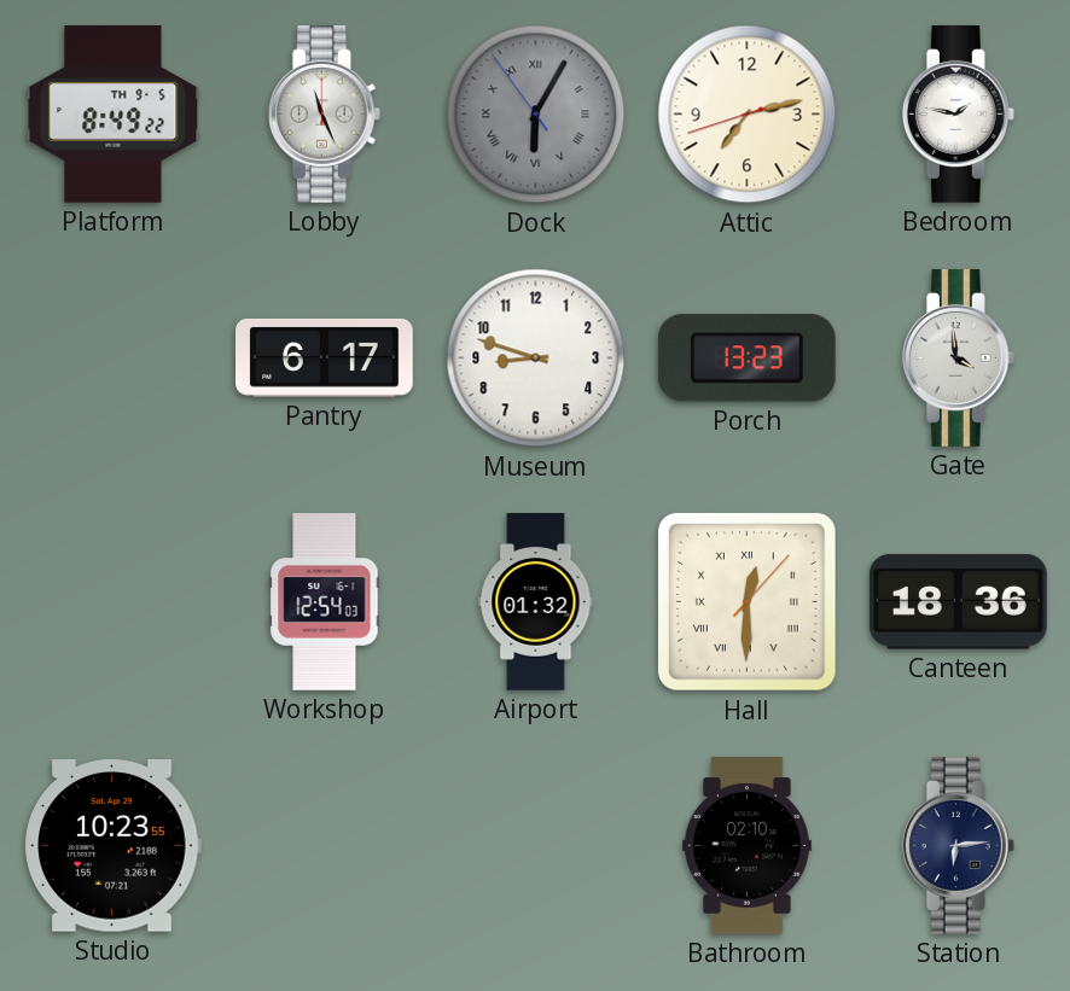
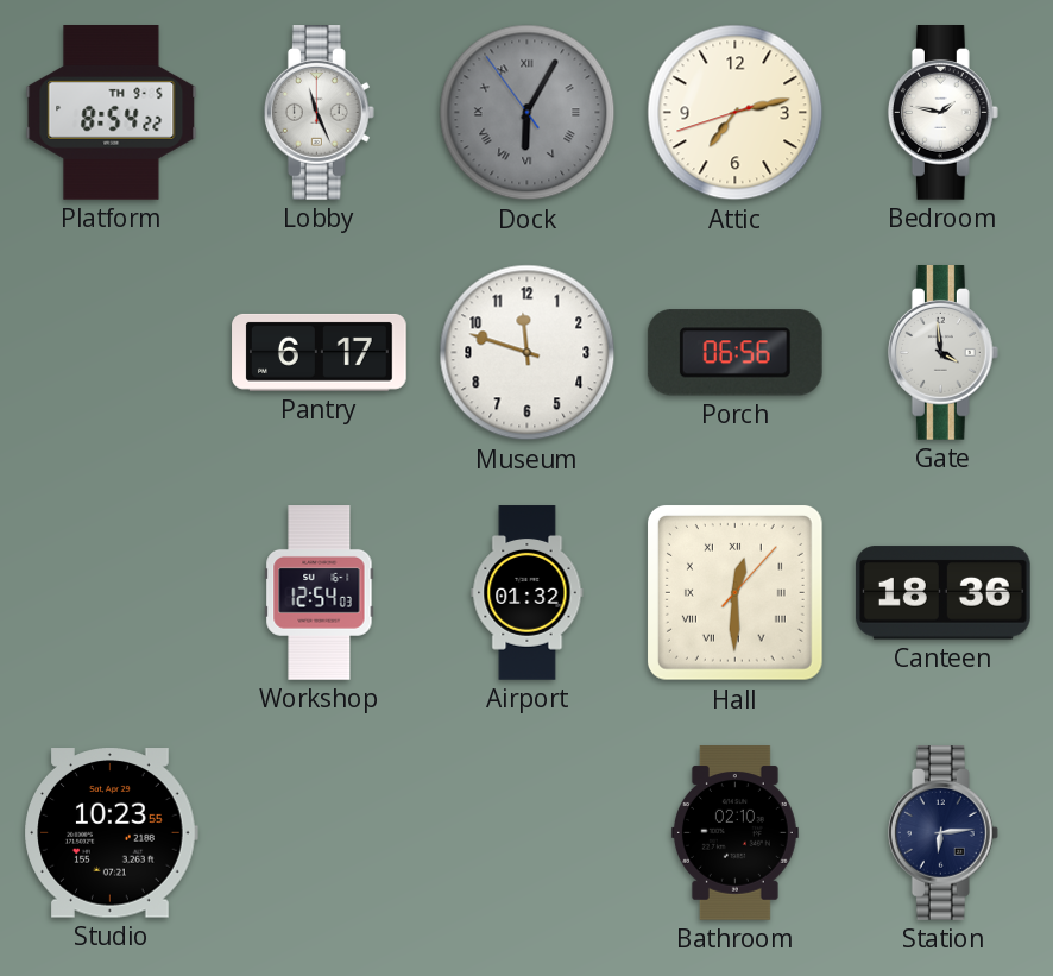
Platform: 8:49 -> 8:54
Museum: 8:48 -> 11:48
Porch: 13:23 -> 06:56
